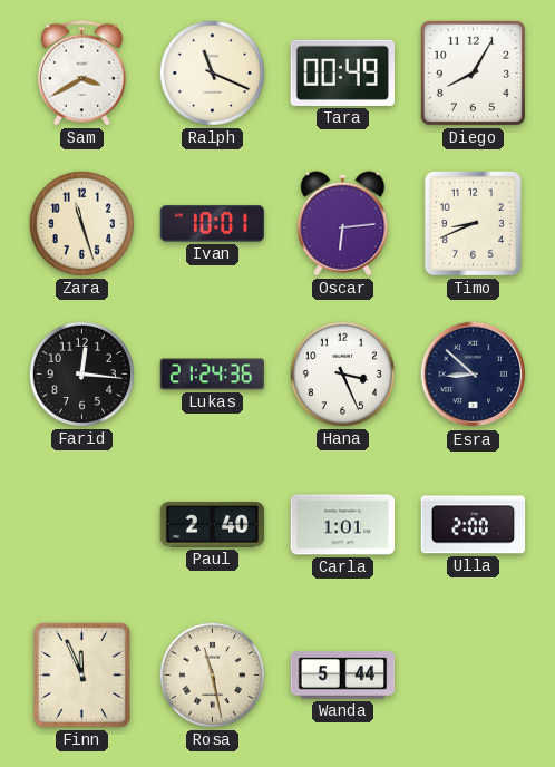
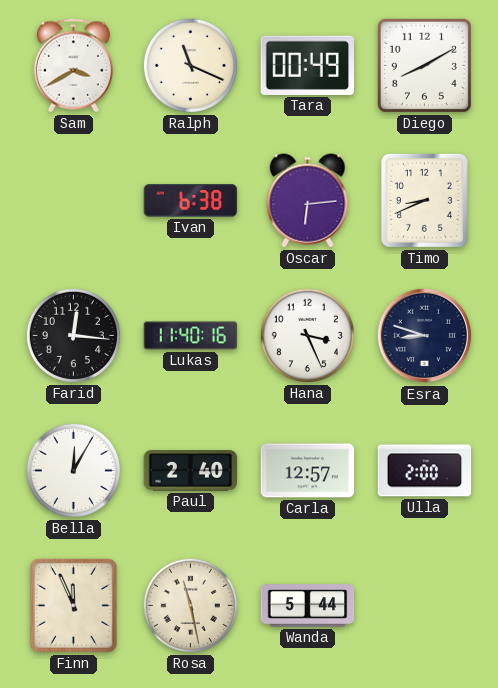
Diego: 8:05 -> 8:10
Zara: 11:27 -> none
Ivan: 10:01 -> 6:38
Lukas: 21:24 -> 11:40
Esra: 8:52 -> 8:48
Bella: none -> 12:05
Carla: 1:01 -> 12:57
